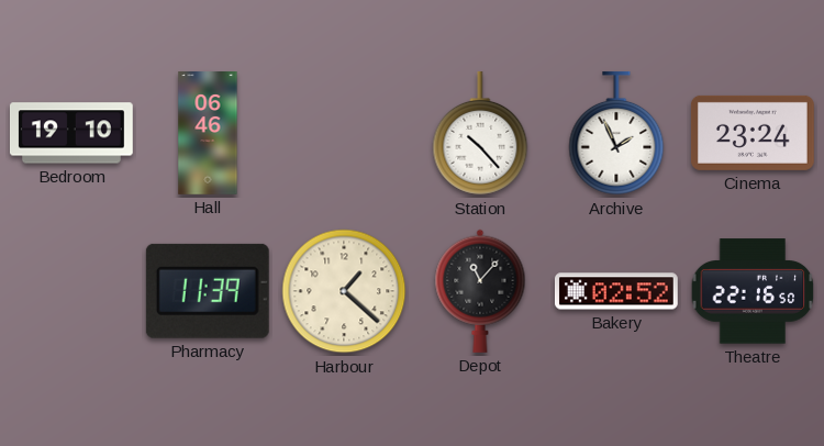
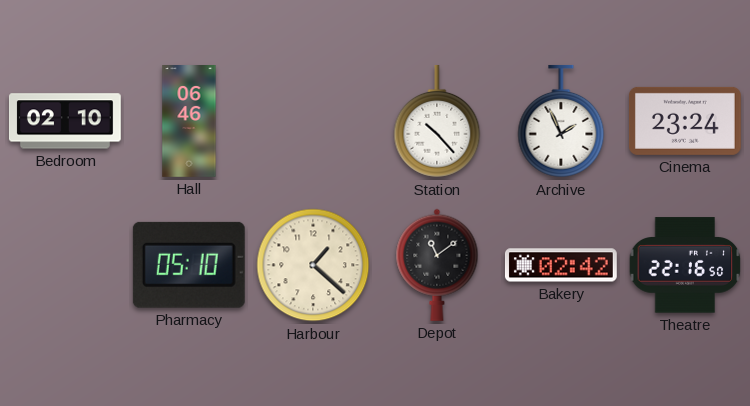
Bedroom: 19:10 -> 02:10
Pharmacy: 11:39 -> 05:10
Depot: 11:07 -> 11:09
Bakery: 02:52 -> 02:42
